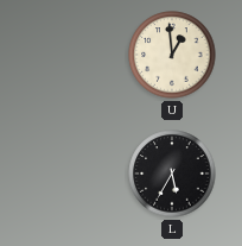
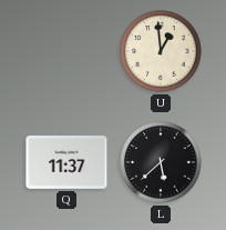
Q: none -> 11:37
L: 5:35 -> 5:38
